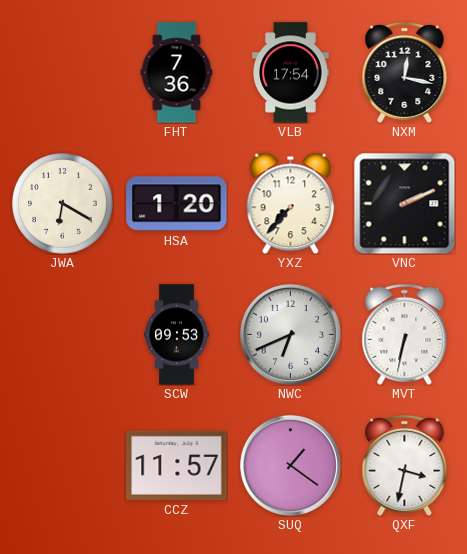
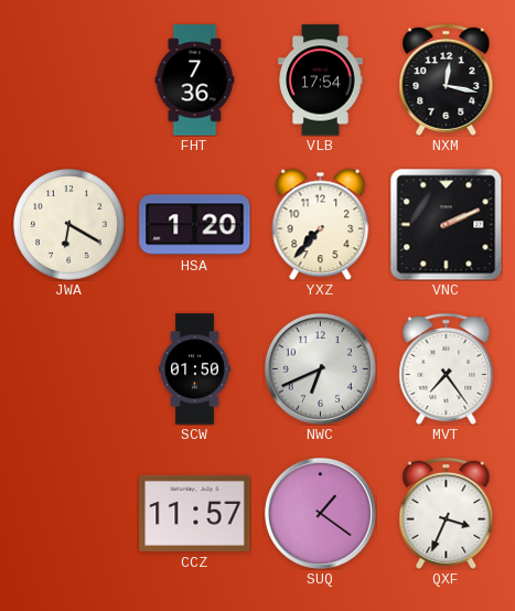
SCW: 09:53 -> 01:50
MVT: 6:32 -> 7:24
QXF: 3:32 -> 3:34
